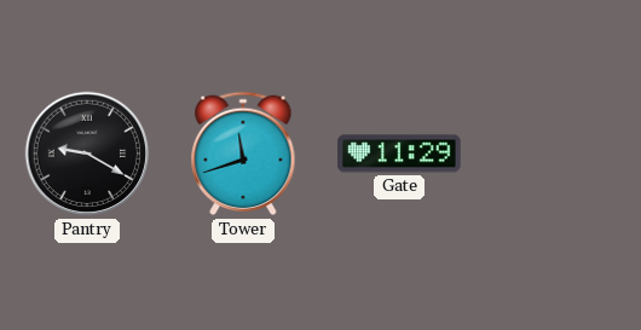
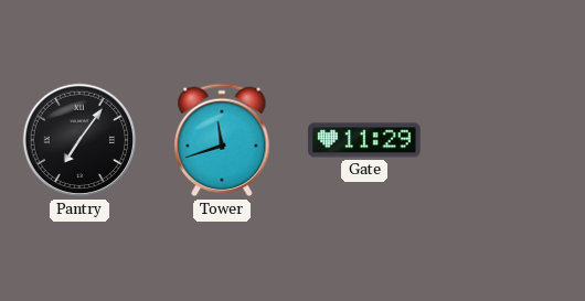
Pantry: 9:20 -> 7:06
